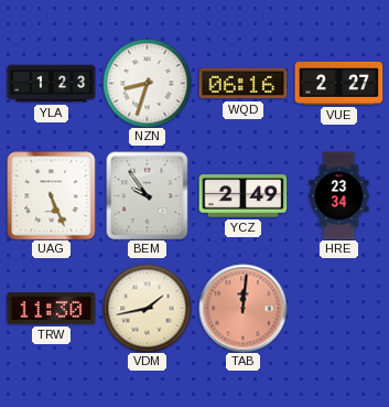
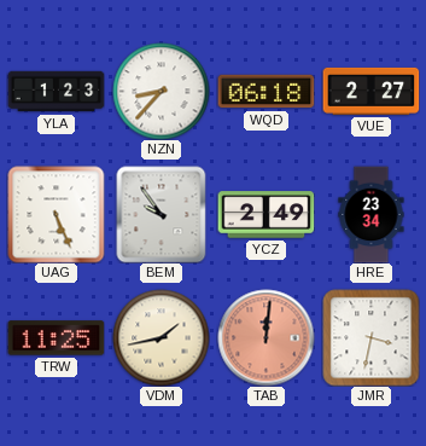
NZN: 8:33 -> 8:37
WQD: 06:16 -> 06:18
TRW: 11:30 -> 11:25
JMR: none -> 3:32
